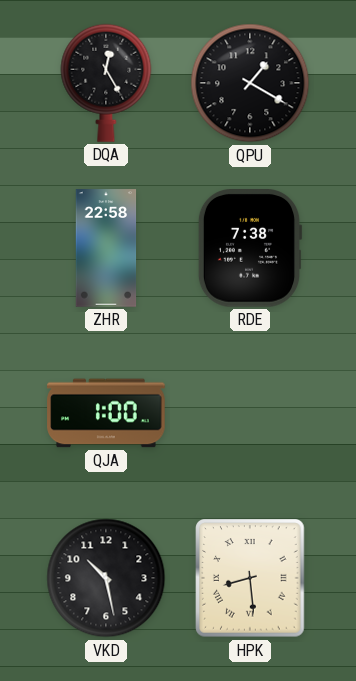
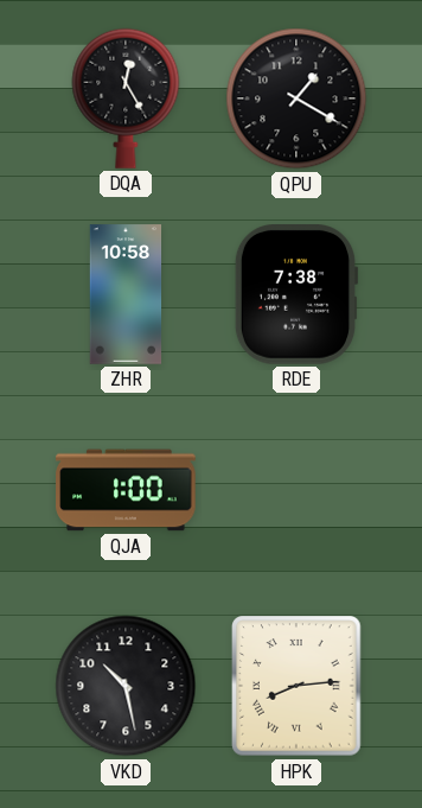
ZHR: 22:58 -> 10:58
HPK: 8:29 -> 8:14
